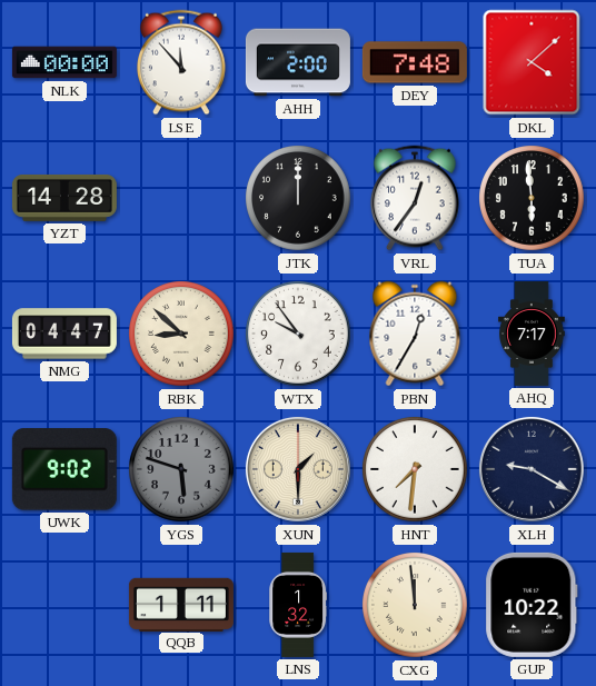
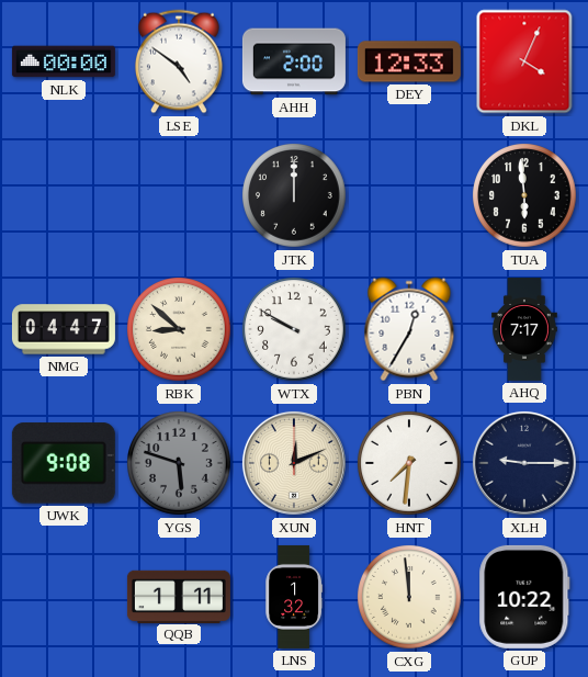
LSE: 11:53 -> 4:51
DEY: 7:48 -> 12:33
DKL: 4:08 -> 4:04
YZT: 14:28 -> none
VRL: 12:36 -> none
WTX: 9:54 -> 9:50
UWK: 9:02 -> 9:08
XUN: 1:30 -> 12:11
XLH: 9:20 -> 9:15
